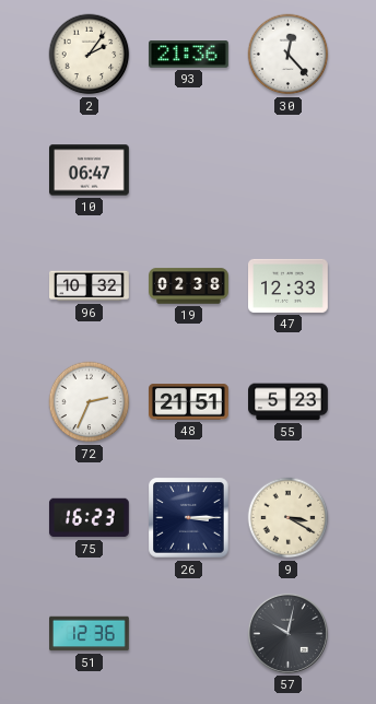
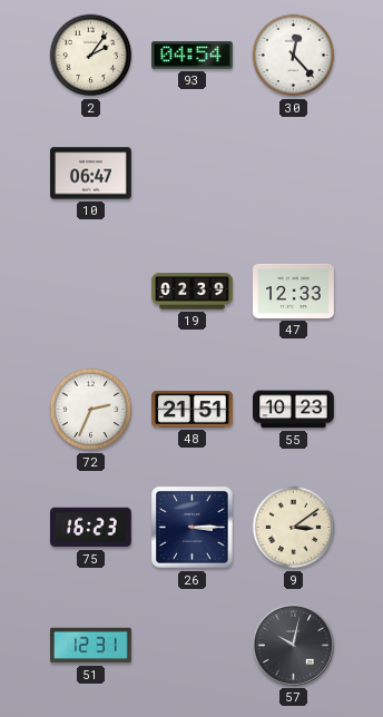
93: 21:36 -> 04:54
96: 10:32 -> none
19: 02:38 -> 02:39
55: 5:23 -> 10:23
9: 3:20 -> 3:09
51: 12:36 -> 12:31
